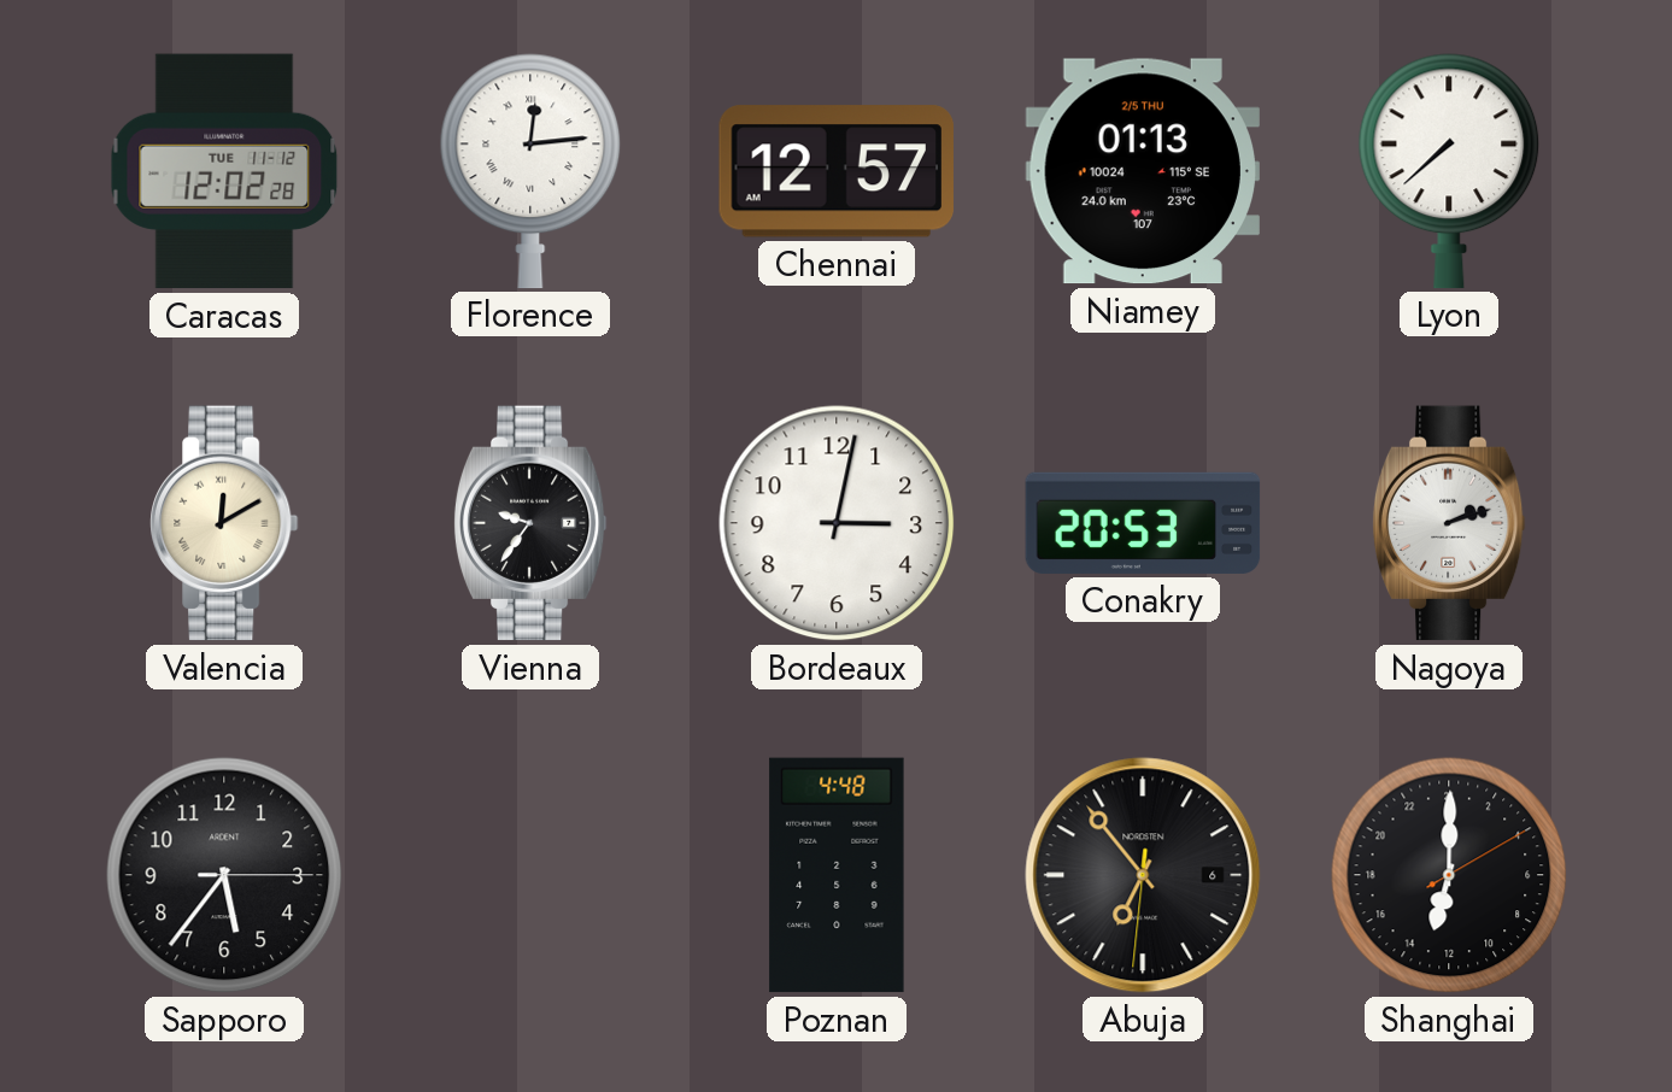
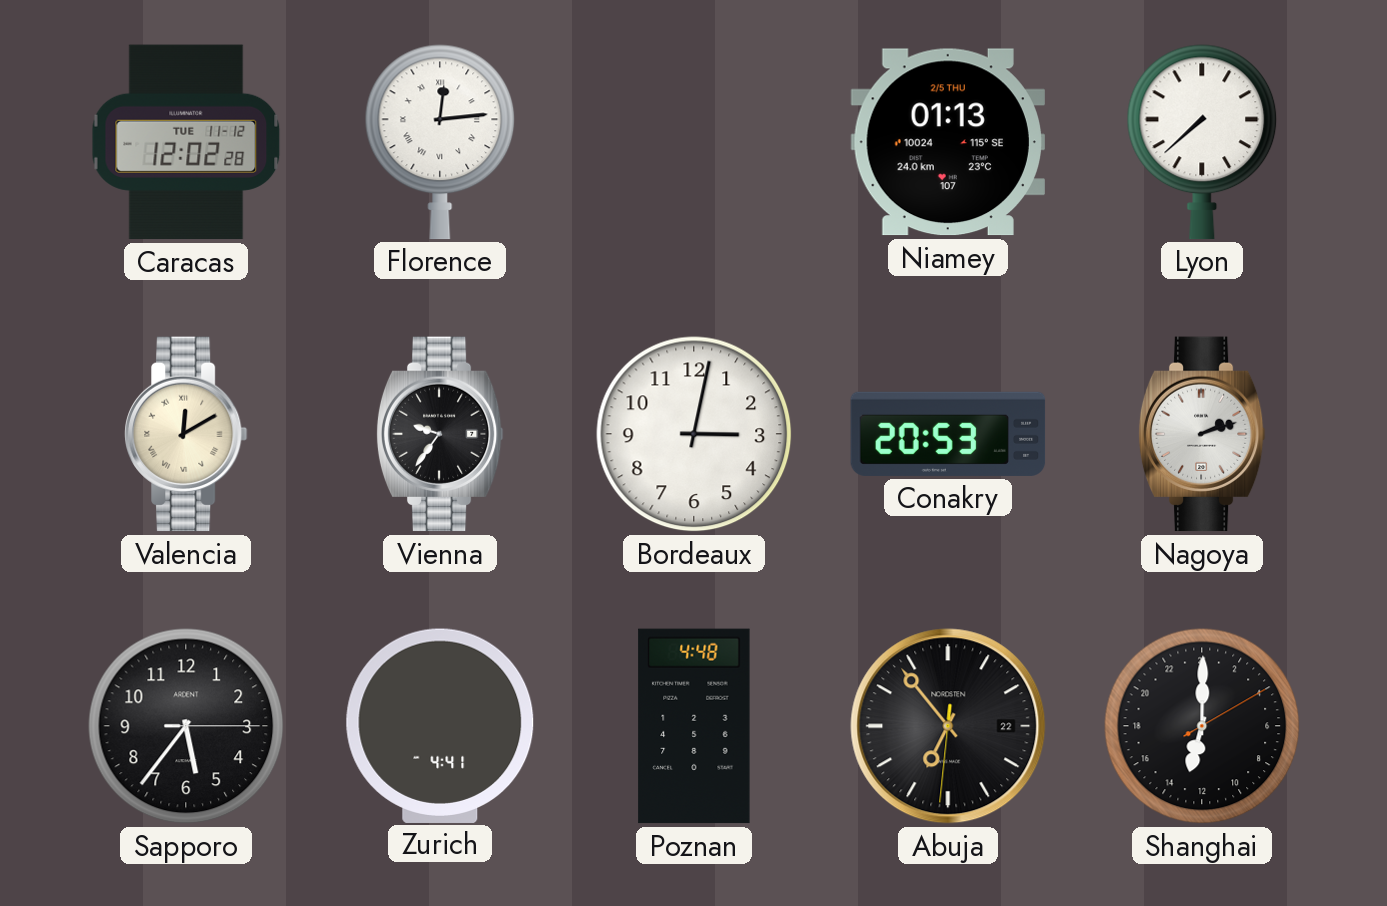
Chennai: 12:57 -> none
Zurich: none -> 4:41
Abuja date: 6 -> 22
